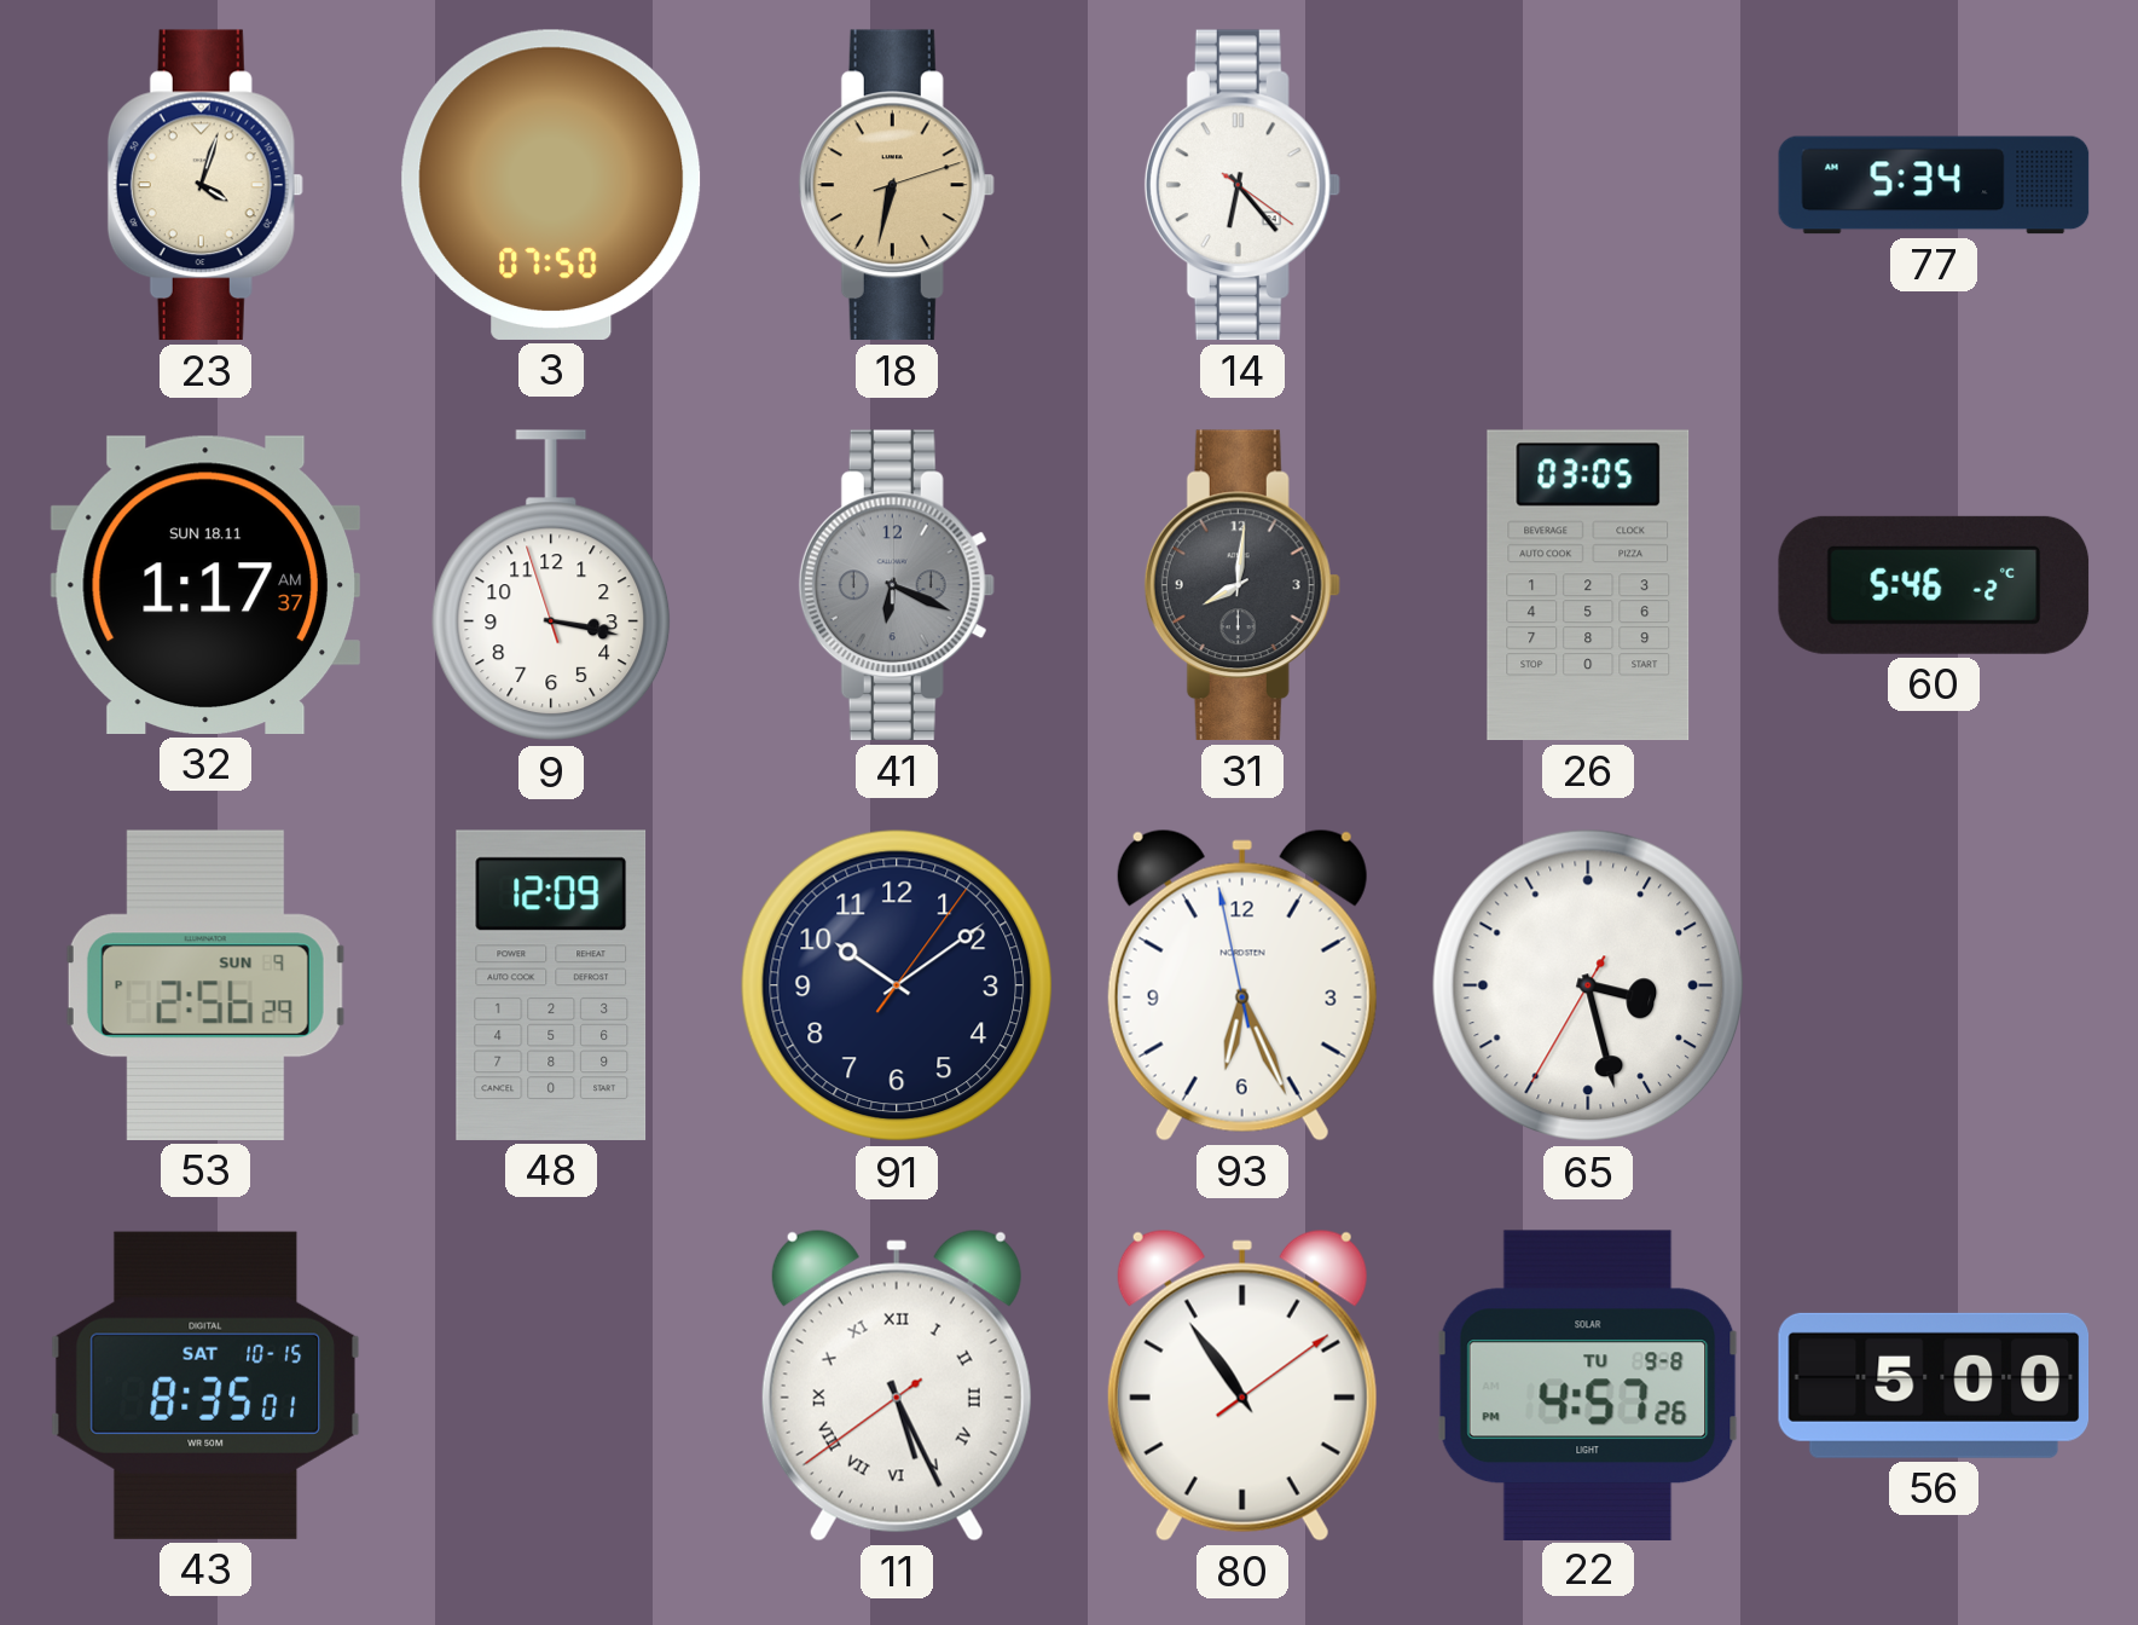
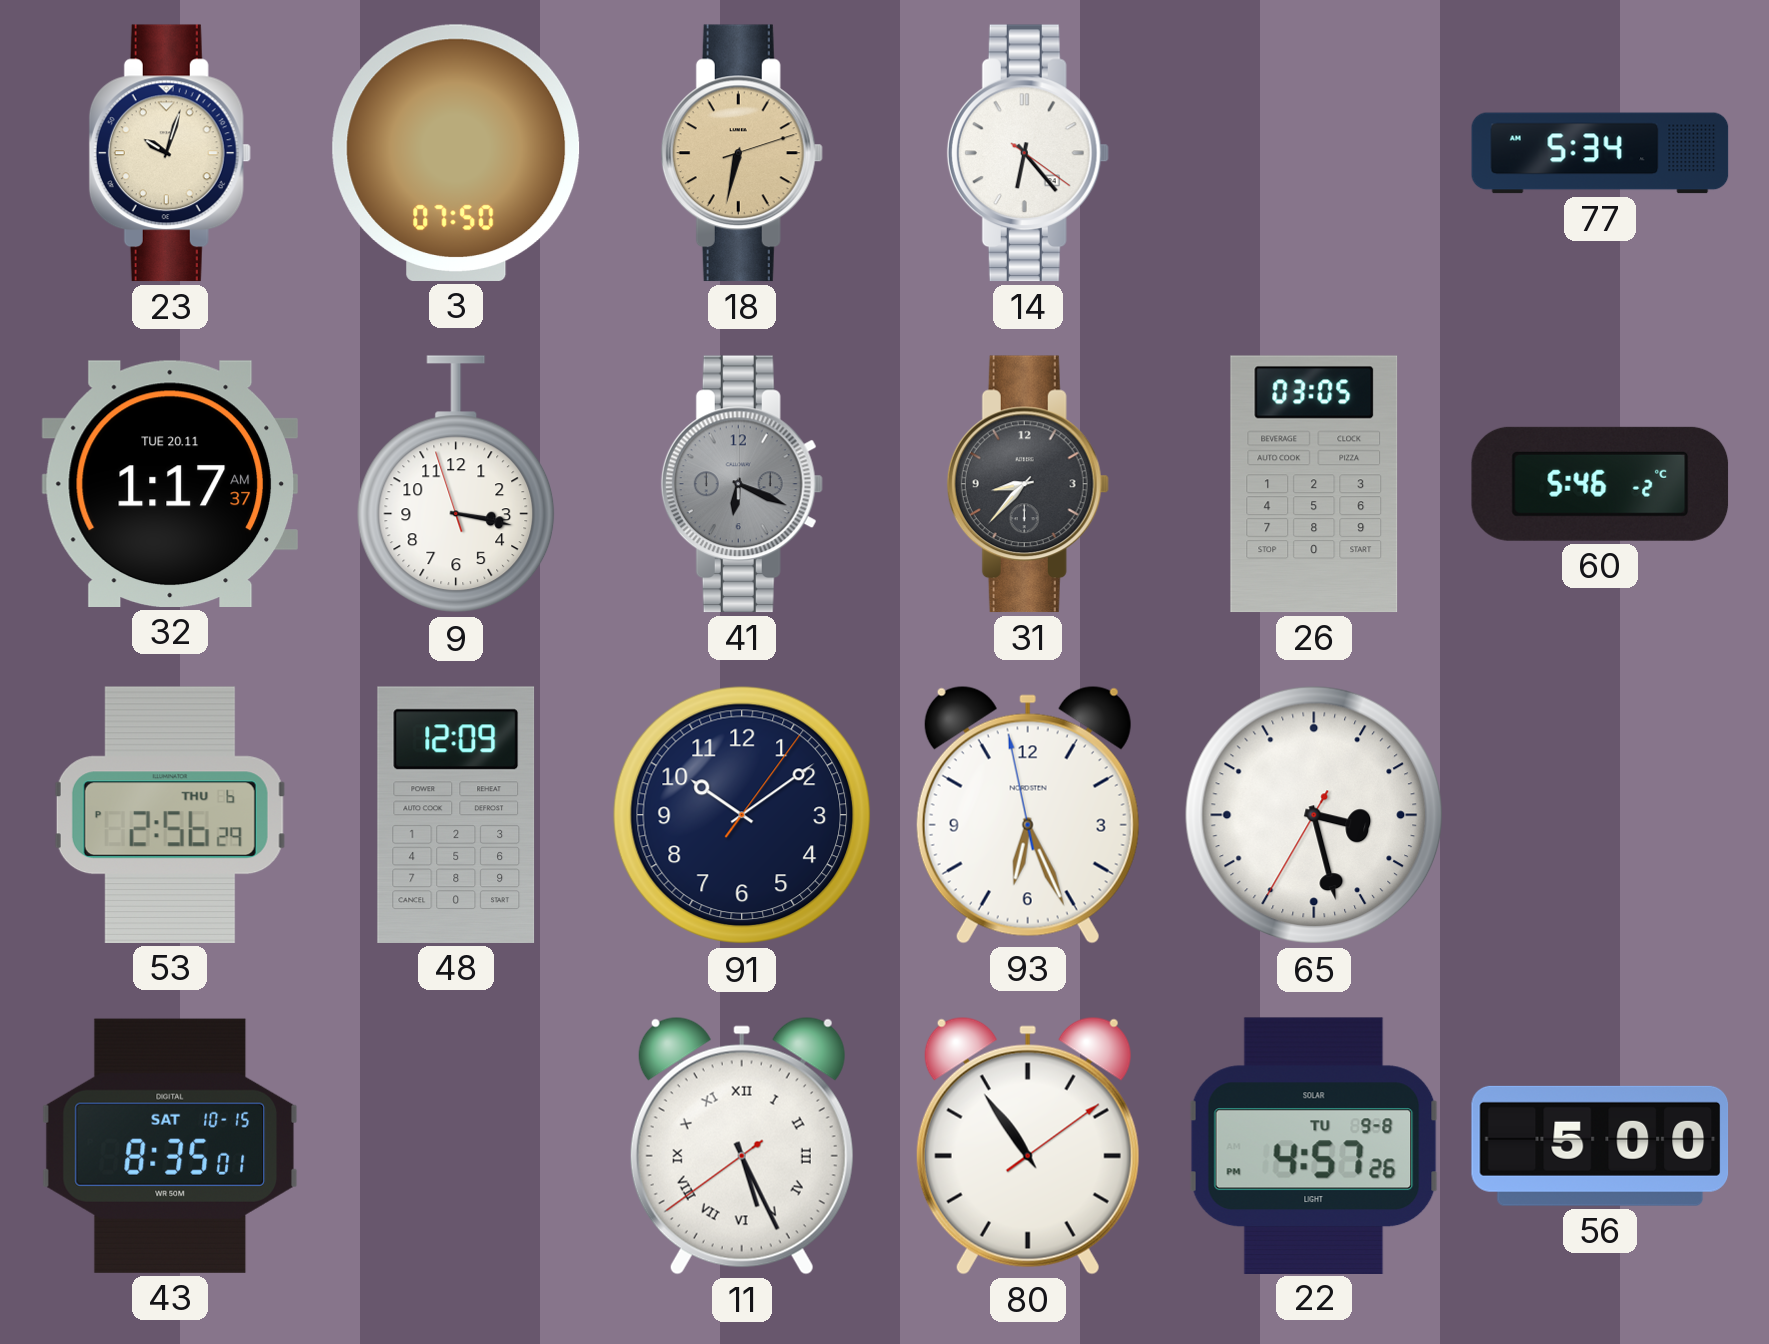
23: 4:03 -> 10:03
32 date: SUN 18.11 -> TUE 20.11
31: 8:01 -> 8:37
53 date: SUN 9 -> THU 6
